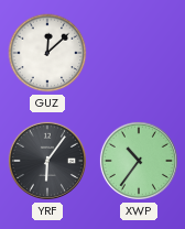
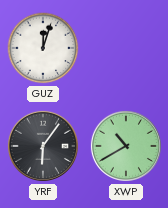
GUZ: 12:08 -> 12:03
XWP: 10:36 -> 10:40
